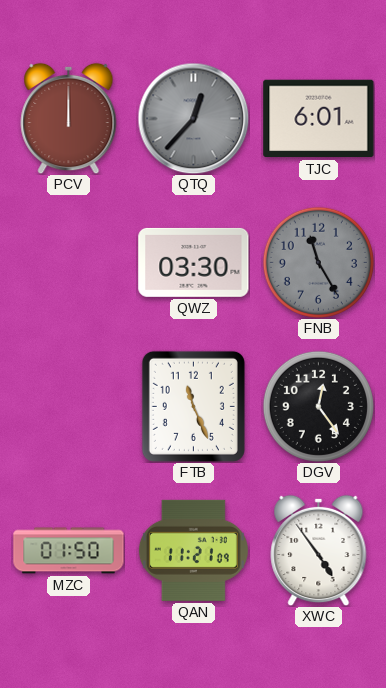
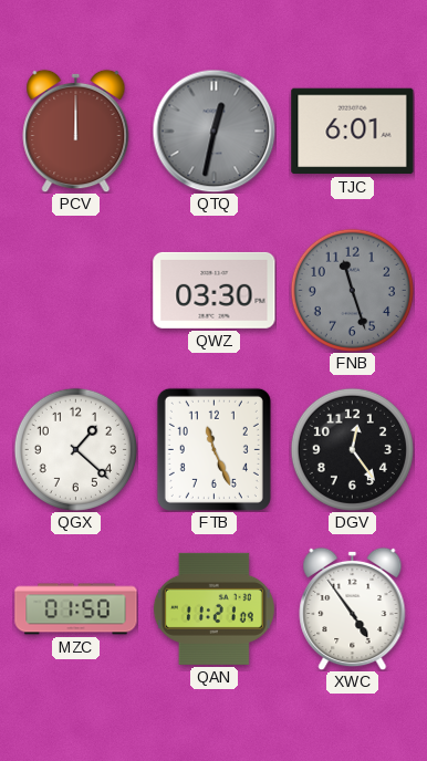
QTQ: 12:37 -> 12:32
FNB: 11:25 -> 11:27
QGX: none -> 1:22
